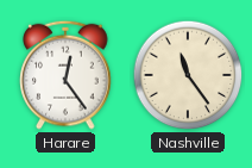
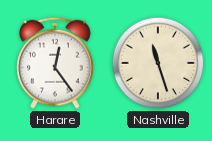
Nashville: 11:24 -> 11:27
